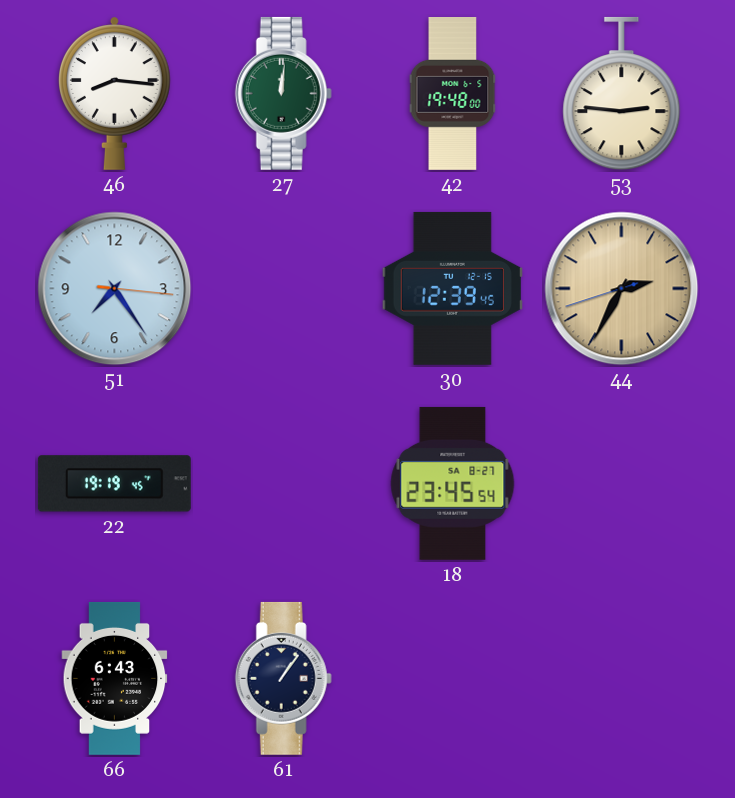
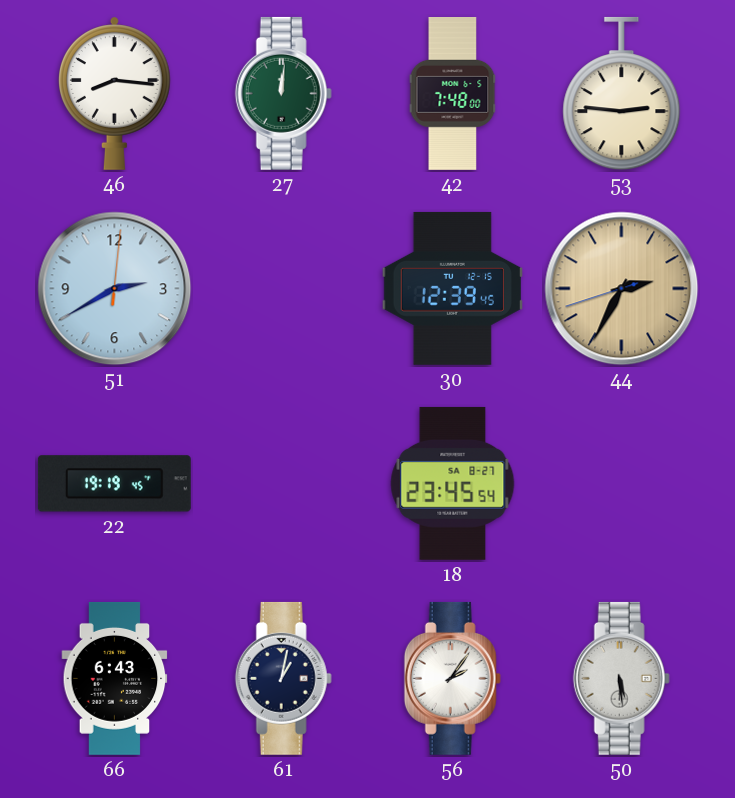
42: 19:48 -> 7:48
51: 7:24 -> 2:40
61: 1:06 -> 1:02
56: none -> 2:06
50: none -> 5:29
